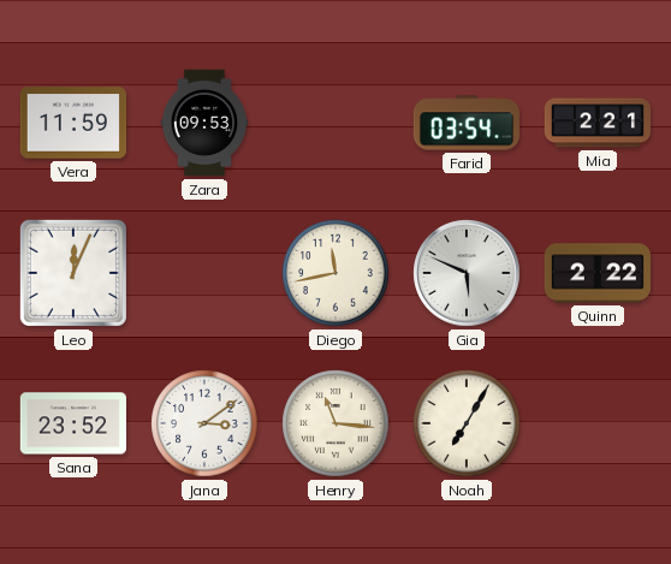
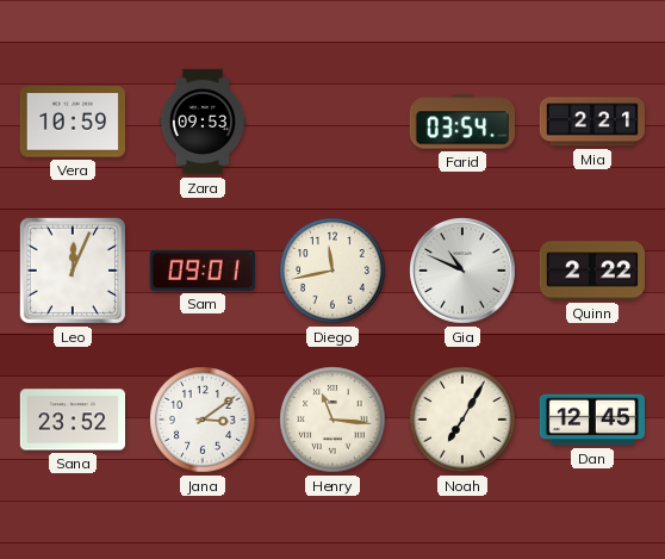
Vera: 11:59 -> 10:59
Sam: none -> 09:01
Gia: 5:49 -> 10:49
Dan: none -> 12:45
